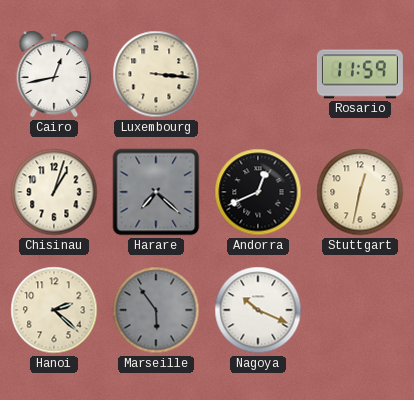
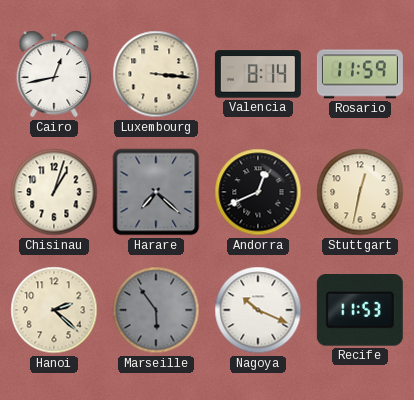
Valencia: none -> 8:14
Recife: none -> 11:53
